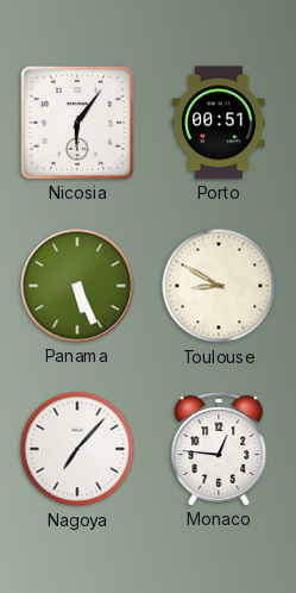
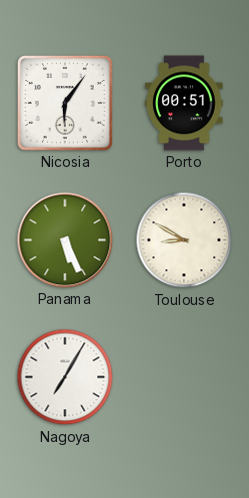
Nagoya: 7:07 -> 7:05
Monaco: 12:46 -> none
